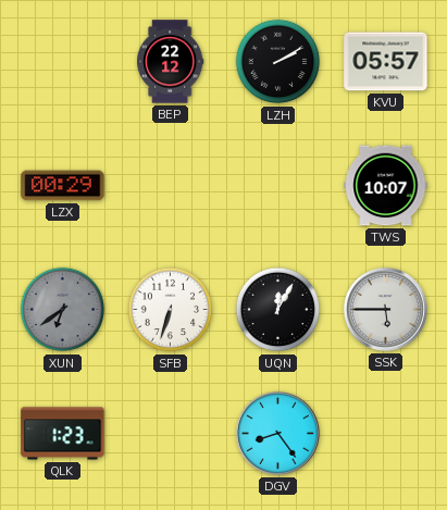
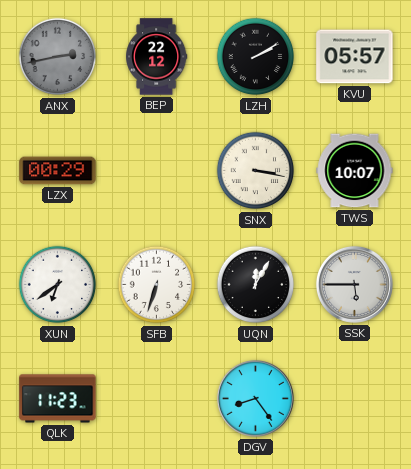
ANX: none -> 2:43
SNX: none -> 3:17
XUN dial: grey -> white
QLK: 1:23 -> 11:23
